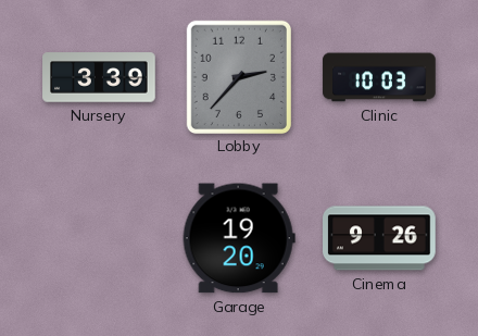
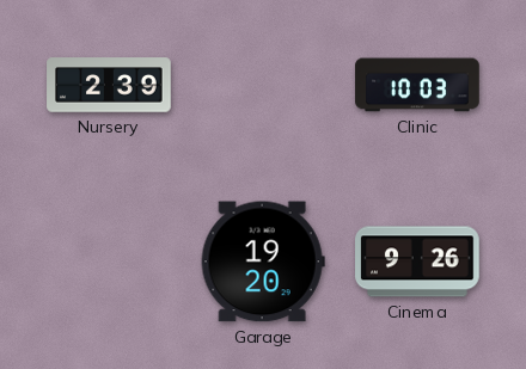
Nursery: 3:39 -> 2:39
Lobby: 2:37 -> none
